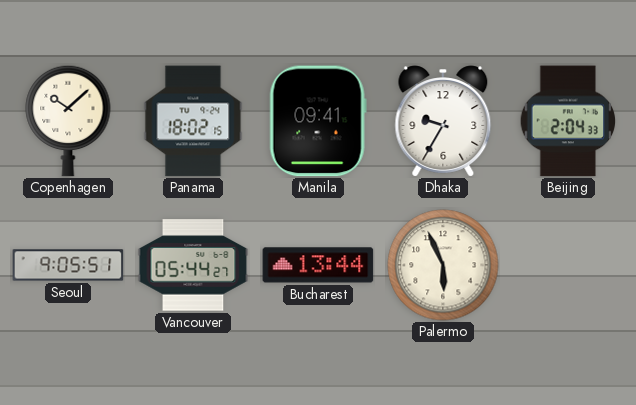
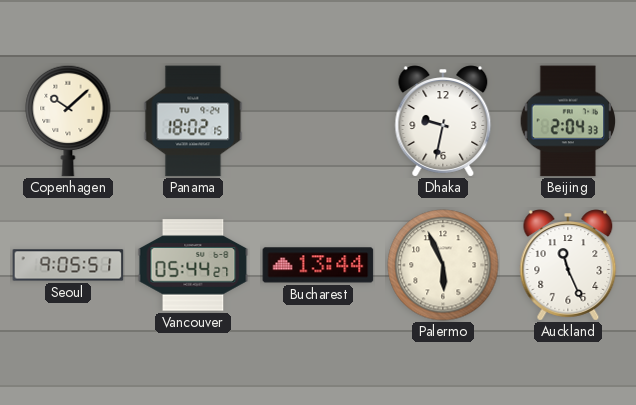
Manila: 09:41 -> none
Dhaka: 9:35 -> 9:32
Auckland: none -> 11:26
